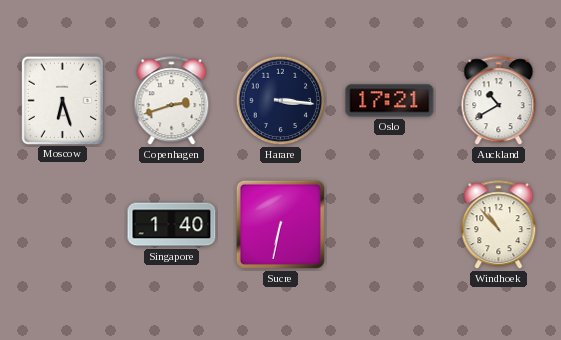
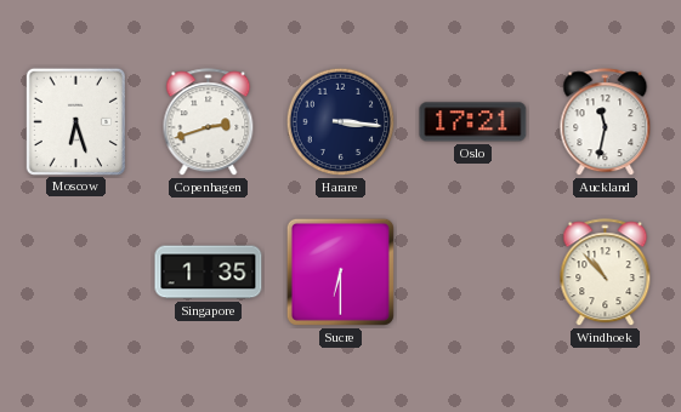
Auckland: 10:40 -> 11:32
Singapore: 1:40 -> 1:35
Sucre: 6:32 -> 6:30
